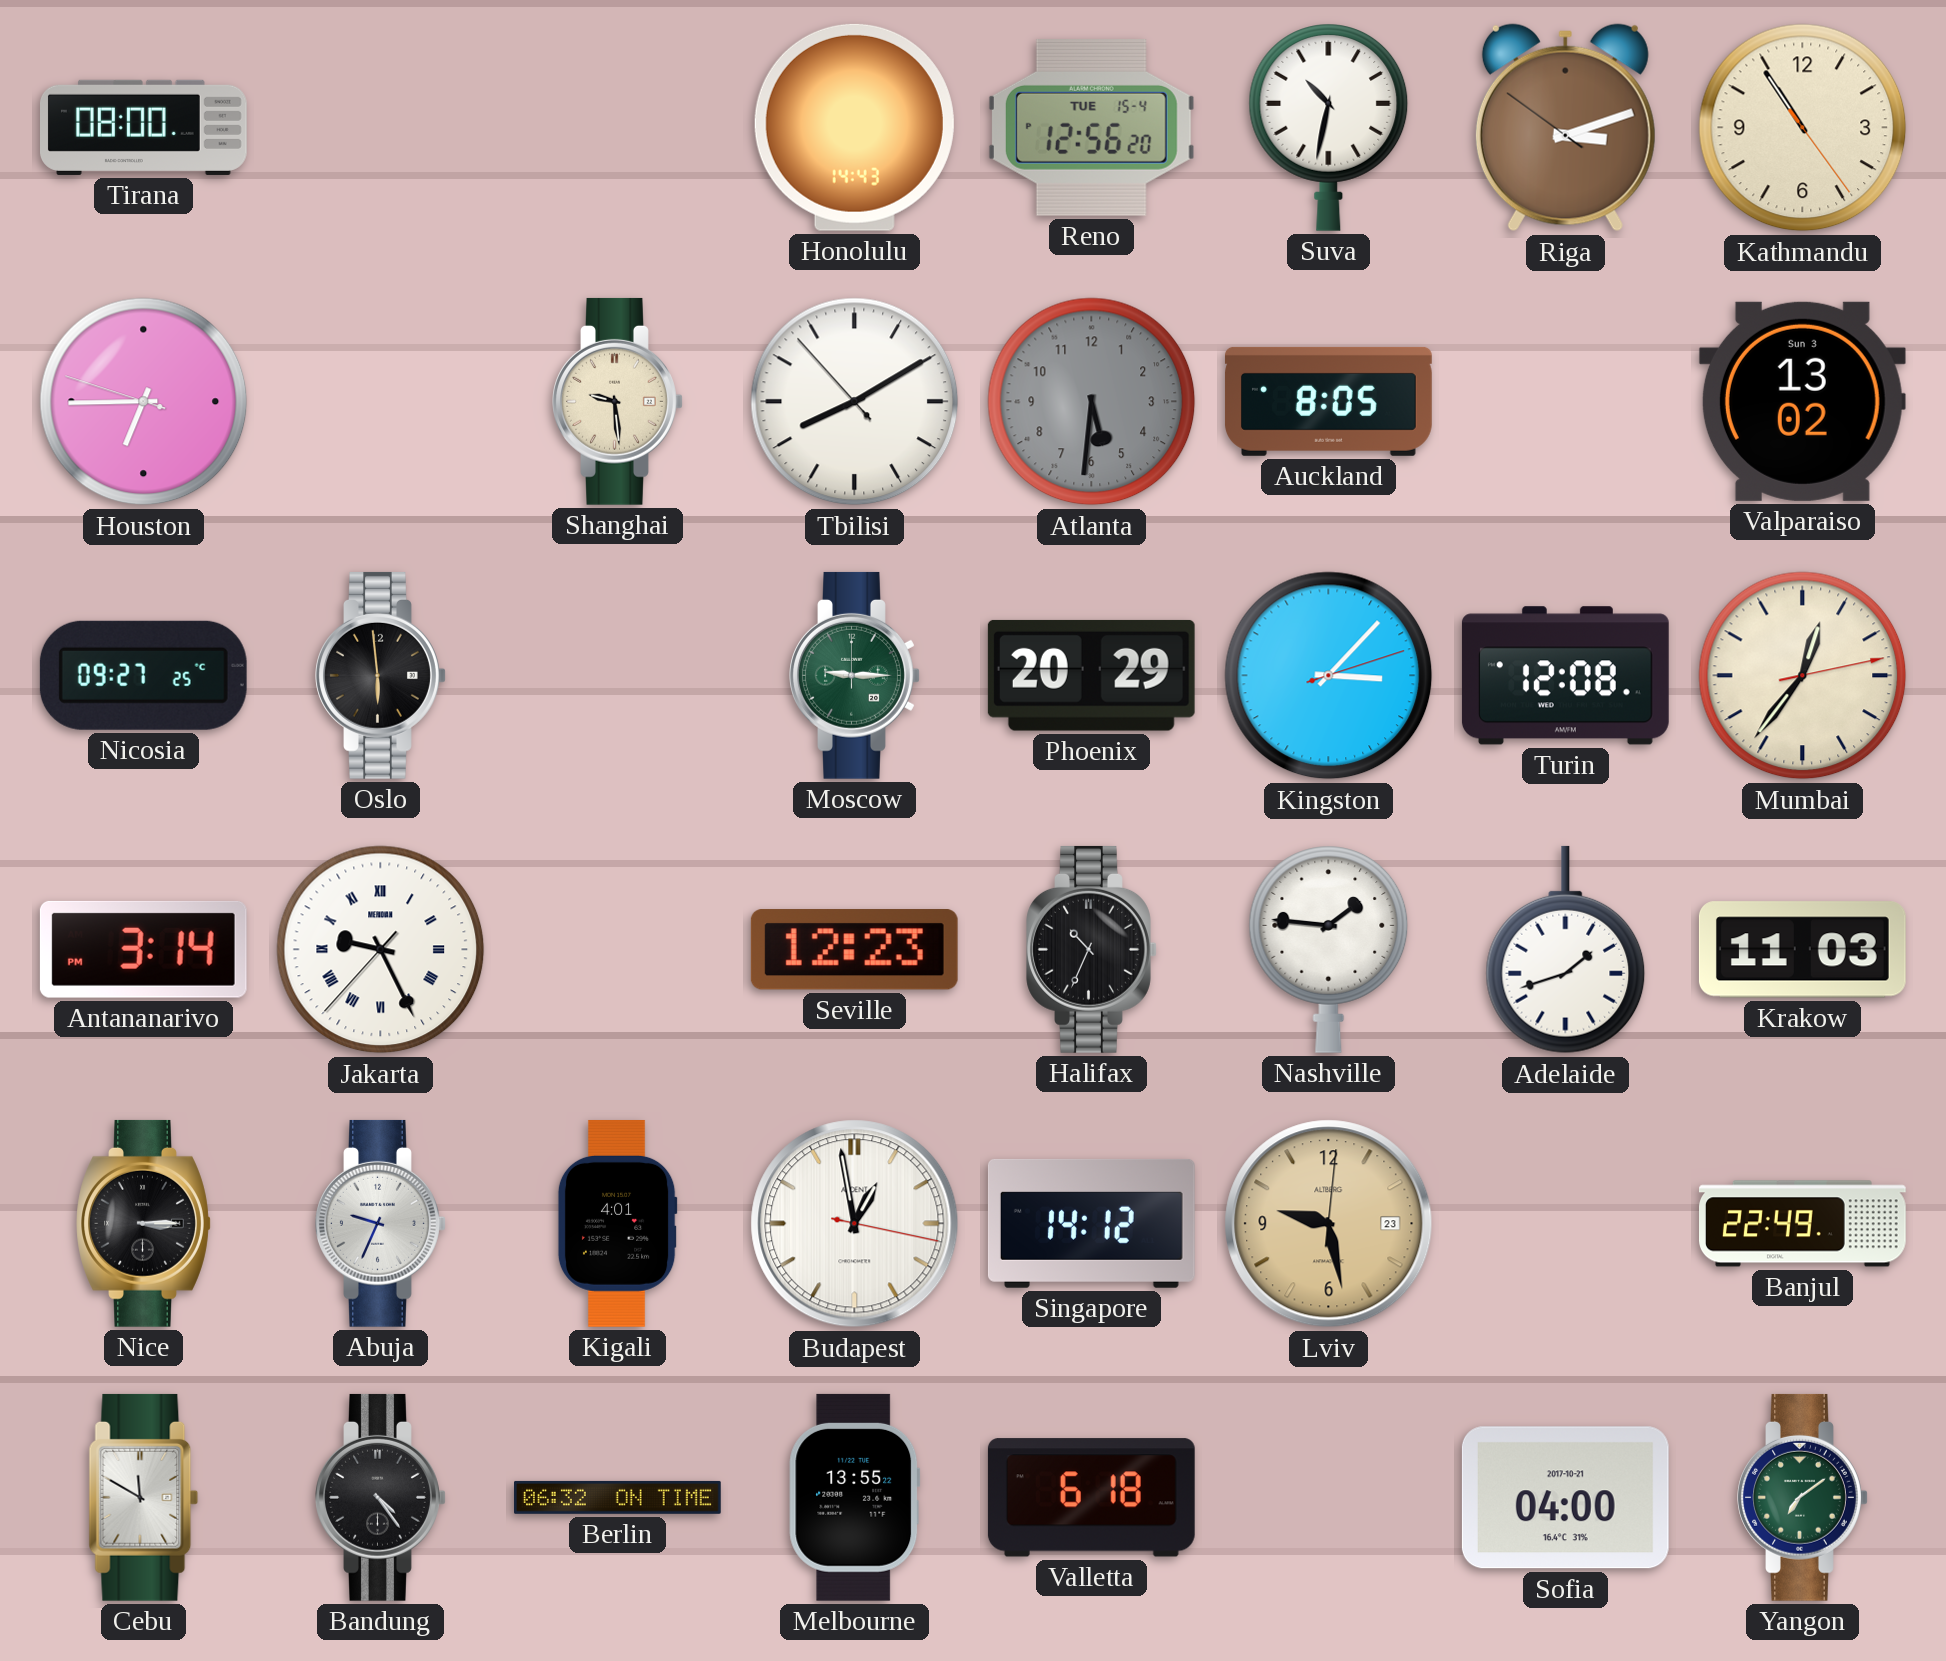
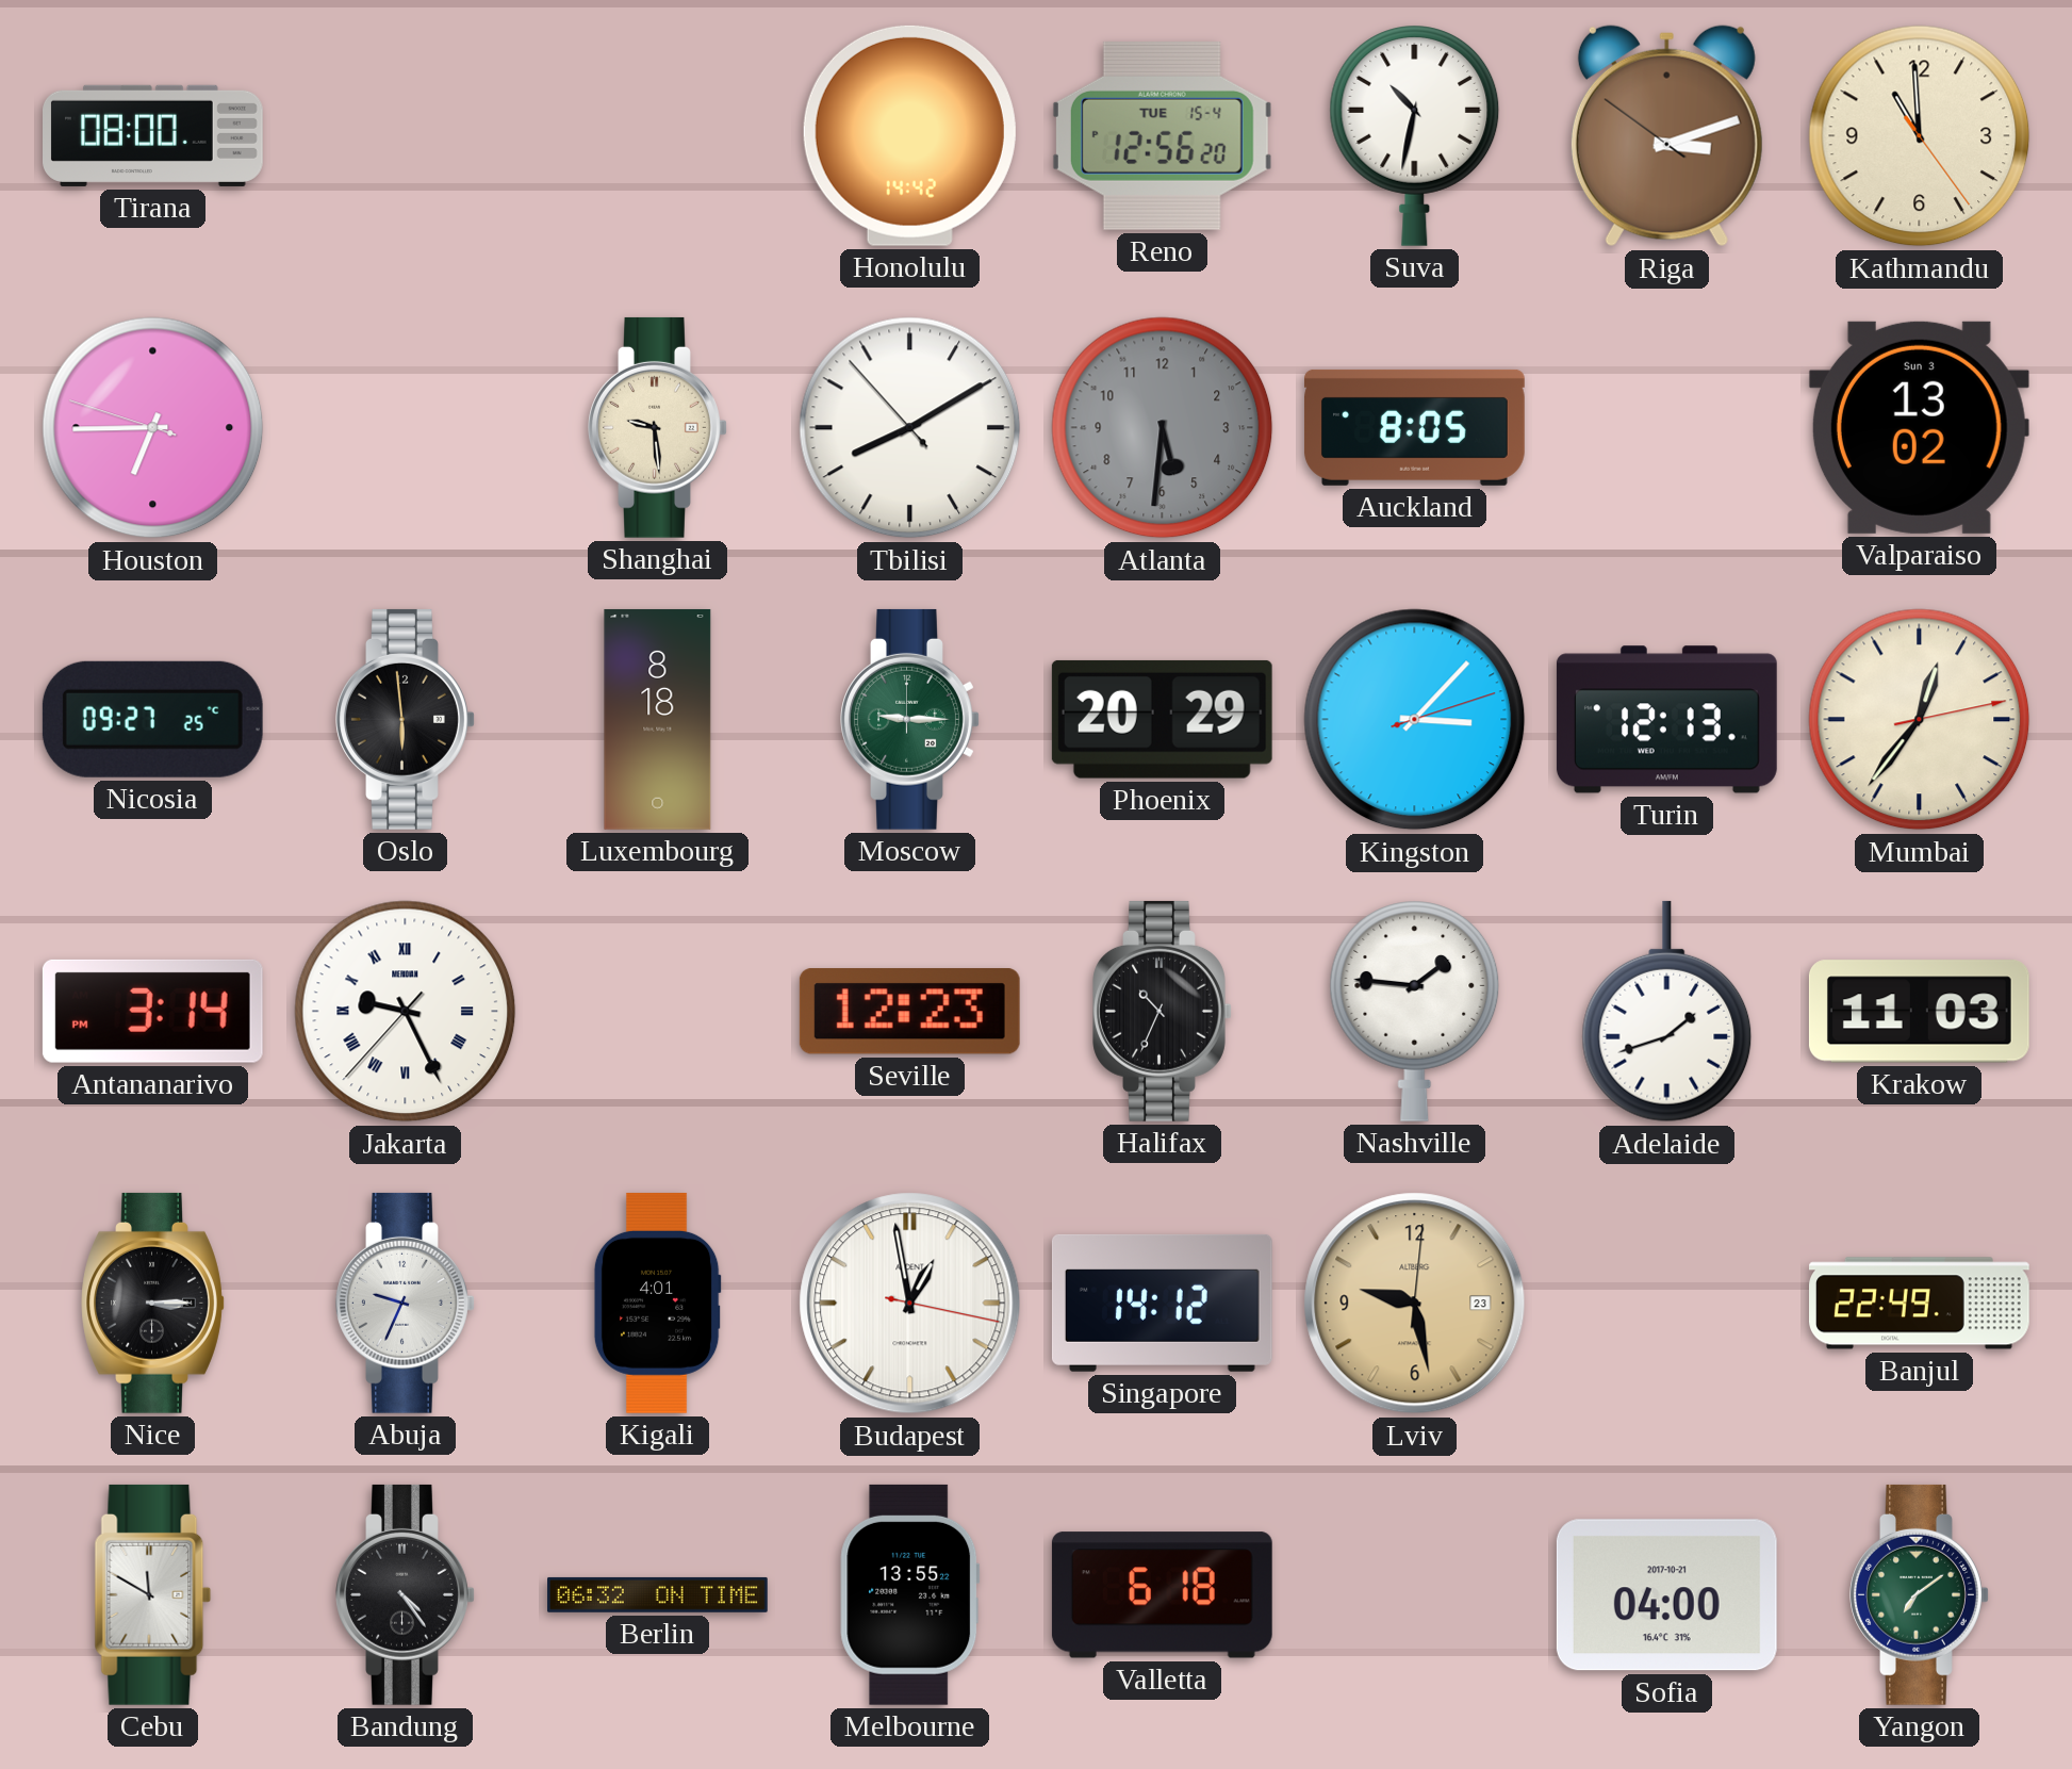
Honolulu: 14:43 -> 14:42
Kathmandu: 10:54 -> 10:59
Luxembourg: none -> 8:18
Turin: 12:08 -> 12:13
